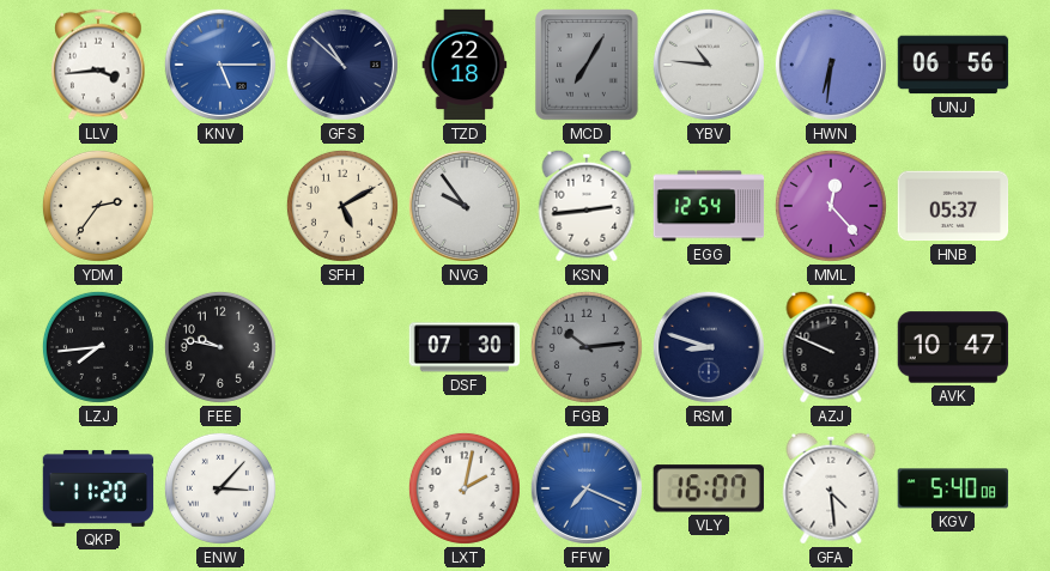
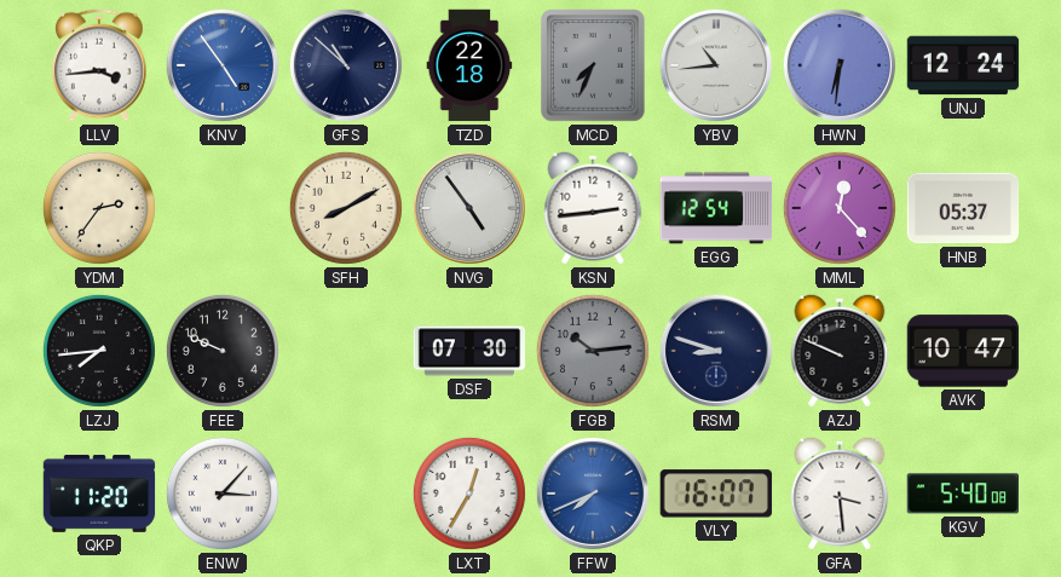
KNV: 5:15 -> 4:54
MCD: 7:05 -> 7:34
YBV: 10:46 -> 10:44
UNJ: 06:56 -> 12:24
SFH: 5:10 -> 8:10
NVG: 9:54 -> 4:54
FEE: 9:47 -> 9:49
LXT: 2:02 -> 12:35
FFW: 7:19 -> 7:41
GFA: 4:29 -> 3:29
